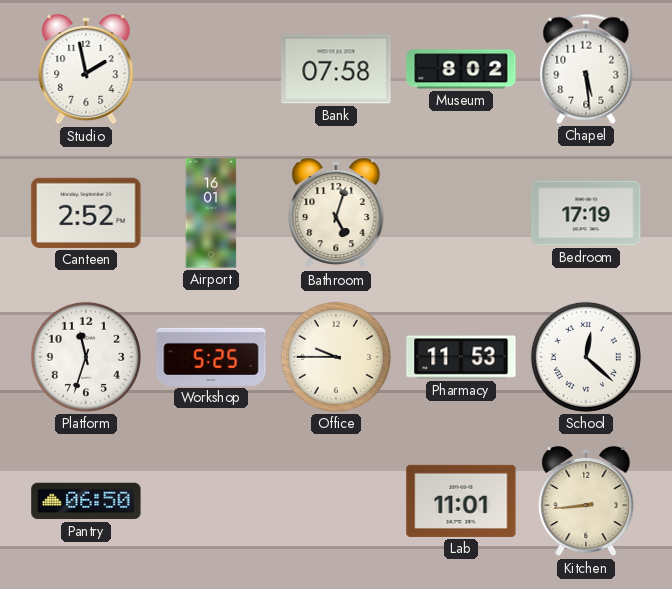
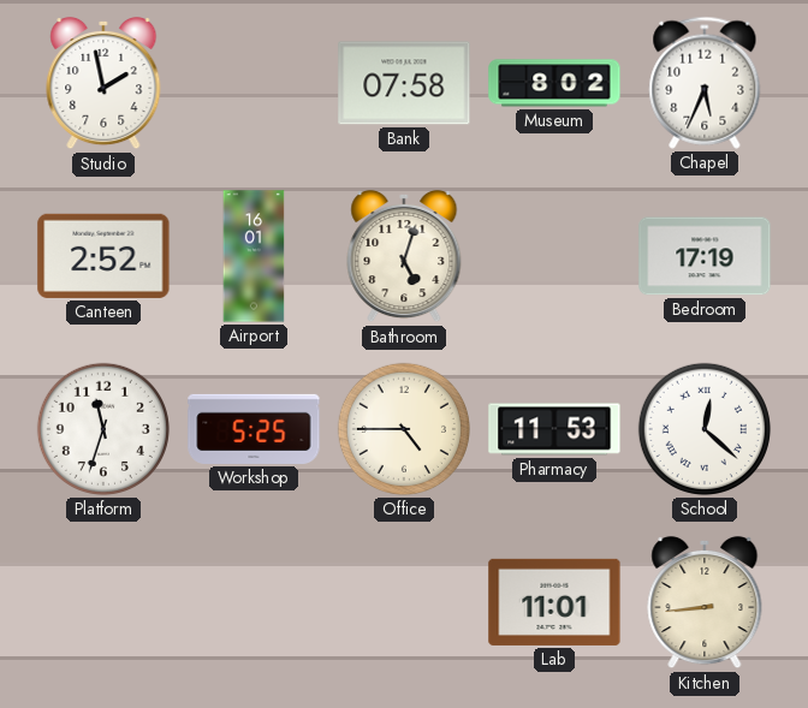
Chapel: 5:29 -> 5:34
Office: 9:45 -> 4:45
Pantry: 06:50 -> none
